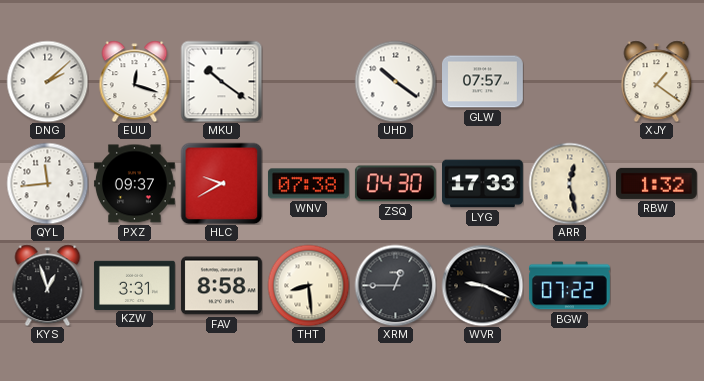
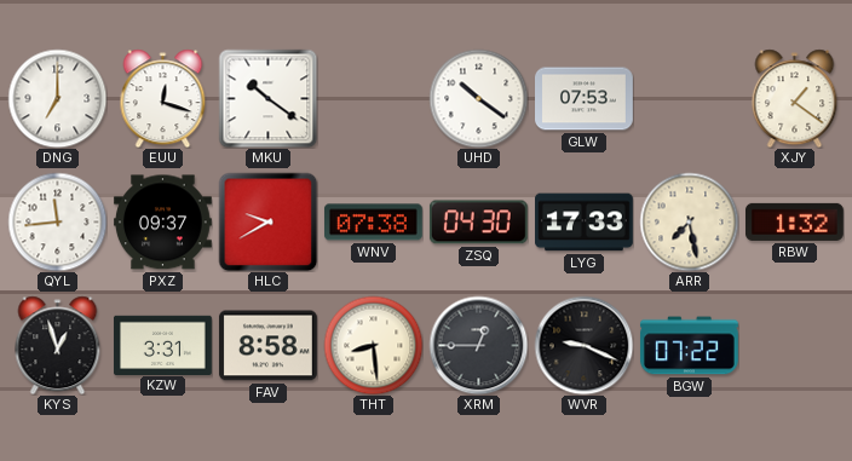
DNG: 2:08 -> 7:00
GLW: 07:57 -> 07:53
ARR: 12:28 -> 7:28
